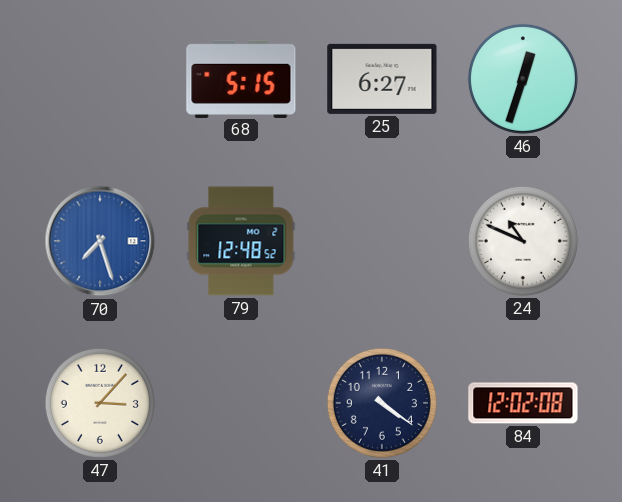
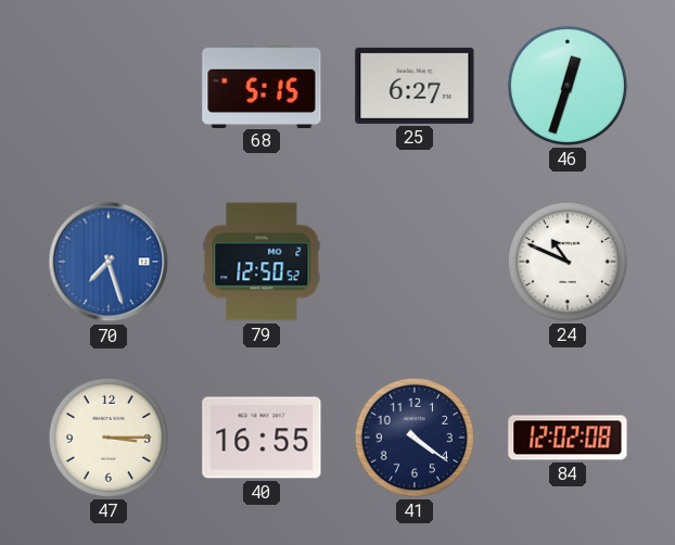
79: 12:48 -> 12:50
47: 3:07 -> 3:15
40: none -> 16:55
